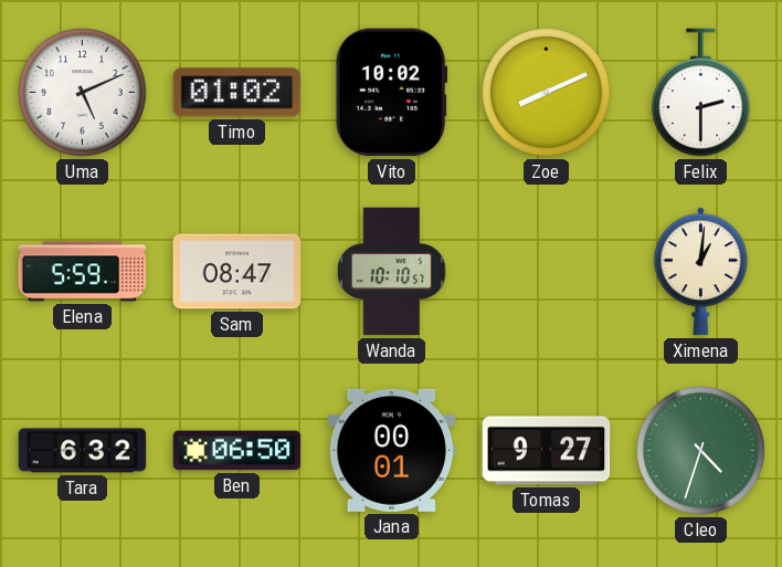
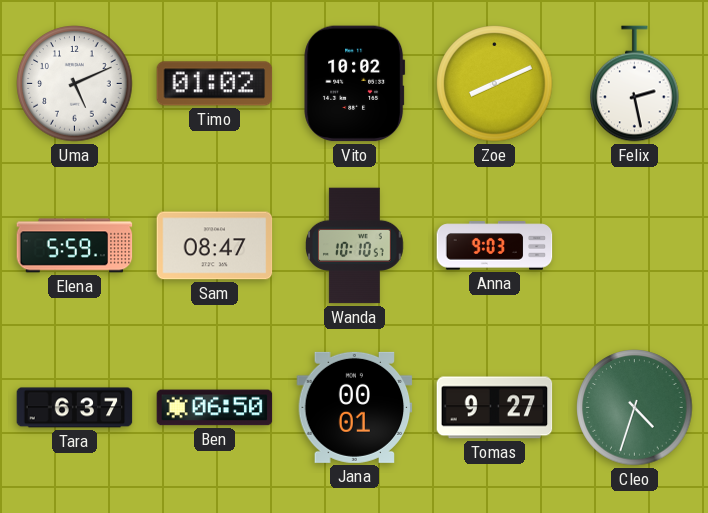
Felix: 2:30 -> 2:28
Anna: none -> 9:03
Ximena: 1:01 -> none
Tara: 6:32 -> 6:37
